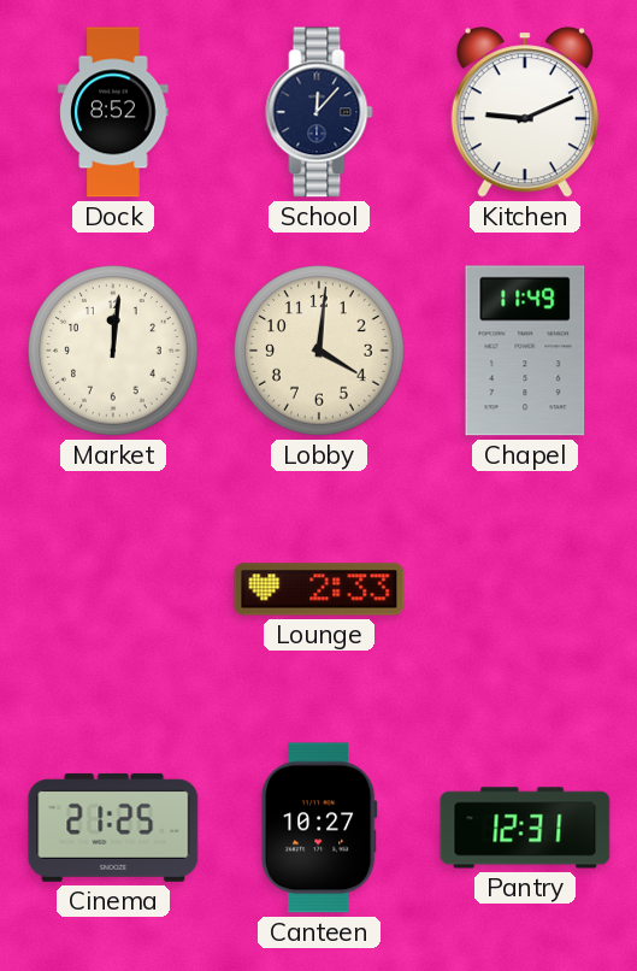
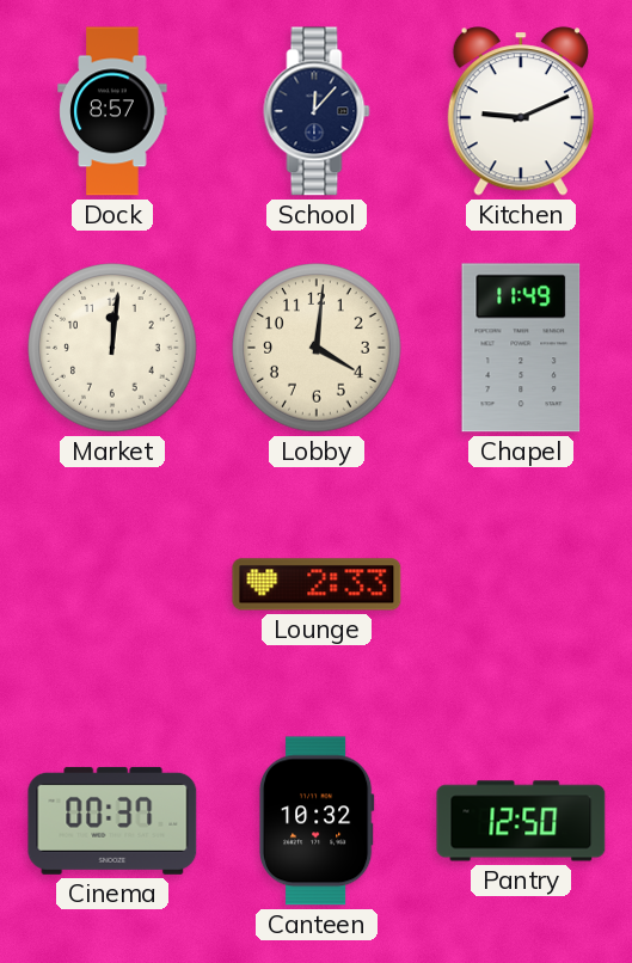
Dock: 8:52 -> 8:57
Cinema: 21:25 -> 00:37
Canteen: 10:27 -> 10:32
Pantry: 12:31 -> 12:50
